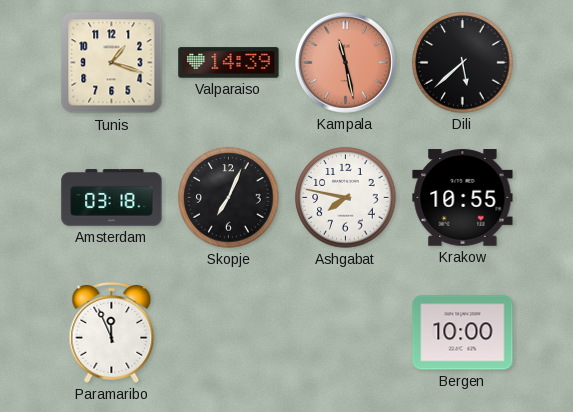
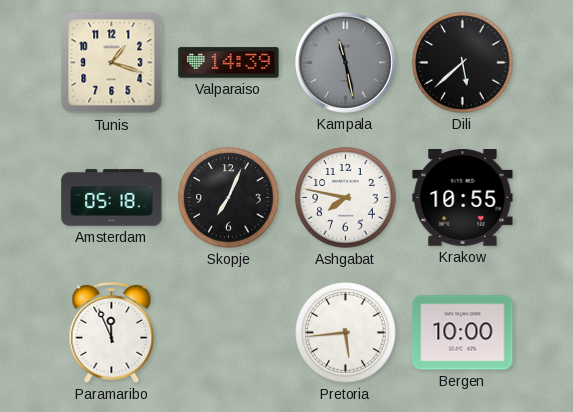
Kampala dial: salmon -> grey
Amsterdam: 03:18 -> 05:18
Pretoria: none -> 5:44
